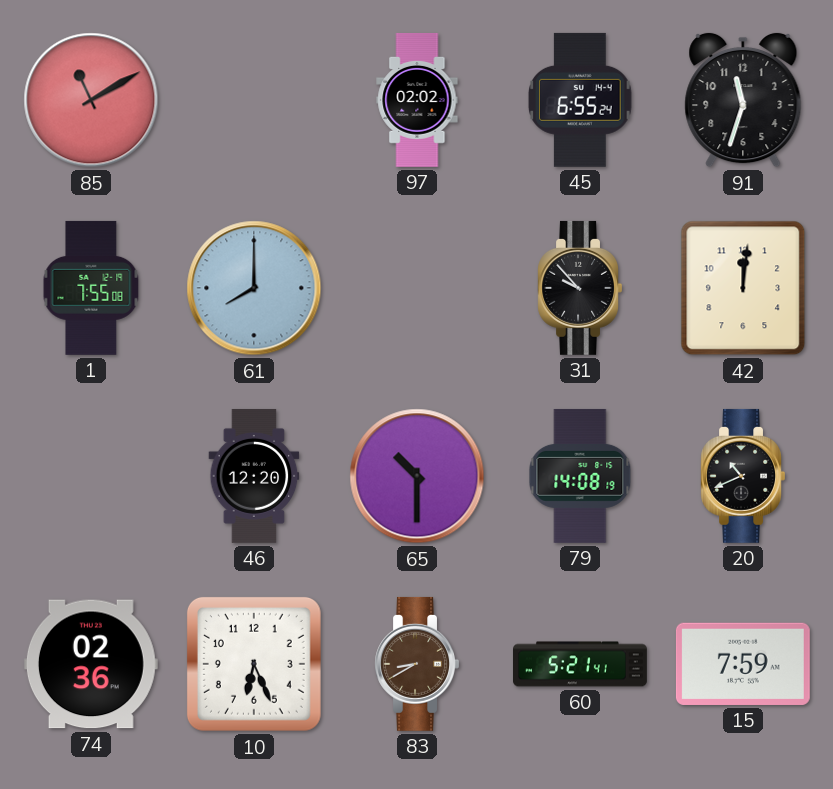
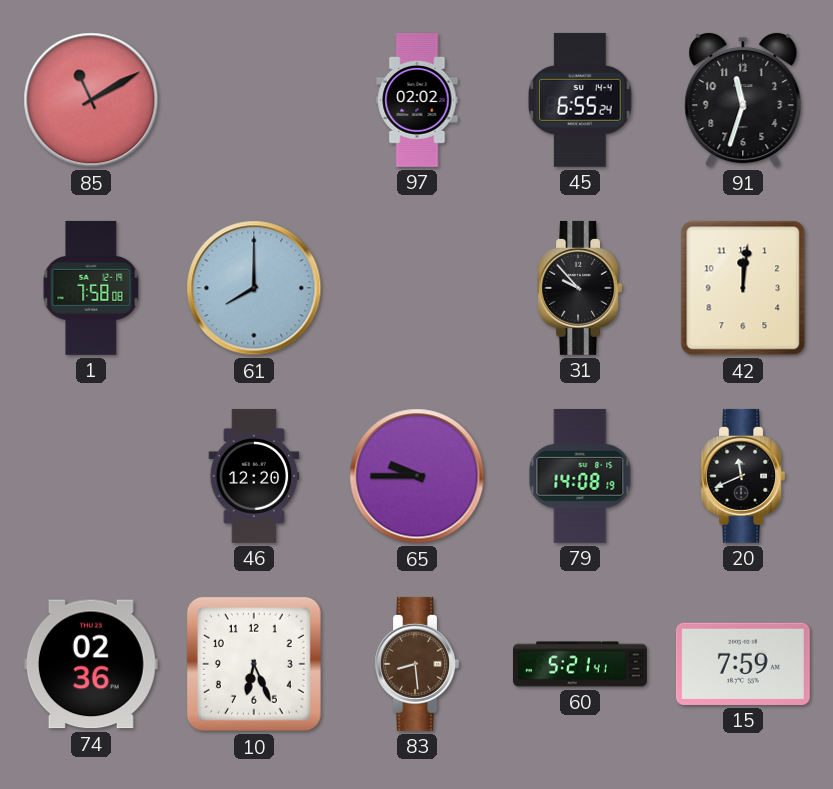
1: 7:55 -> 7:58
65: 10:30 -> 9:45
20: 10:41 -> 11:41
83: 8:40 -> 8:29
